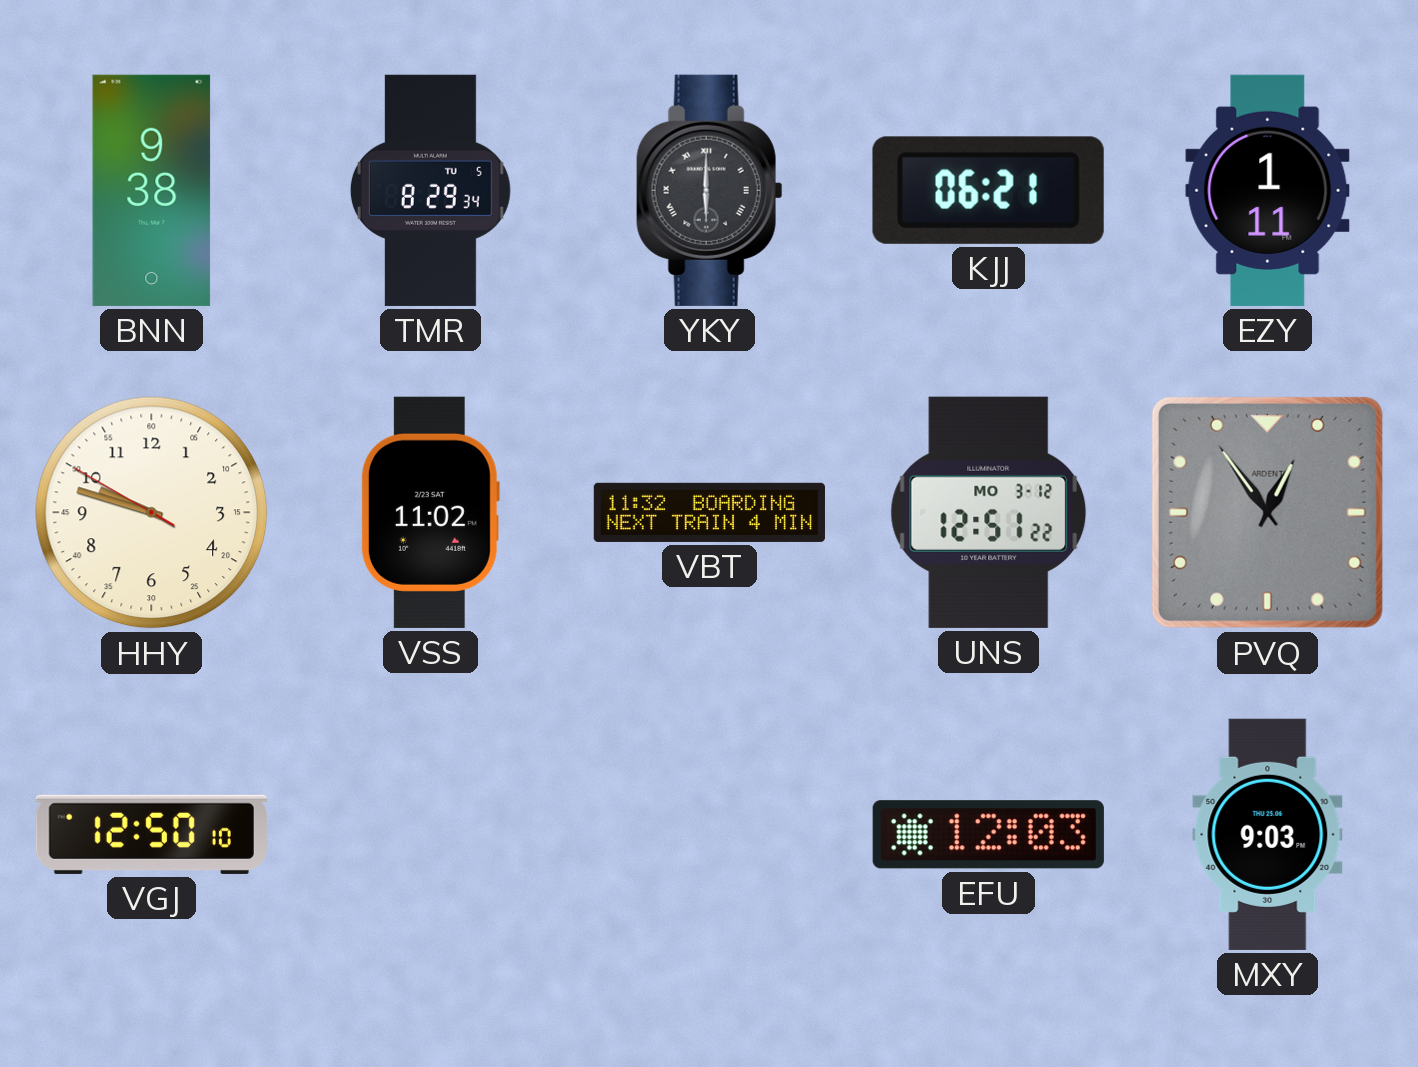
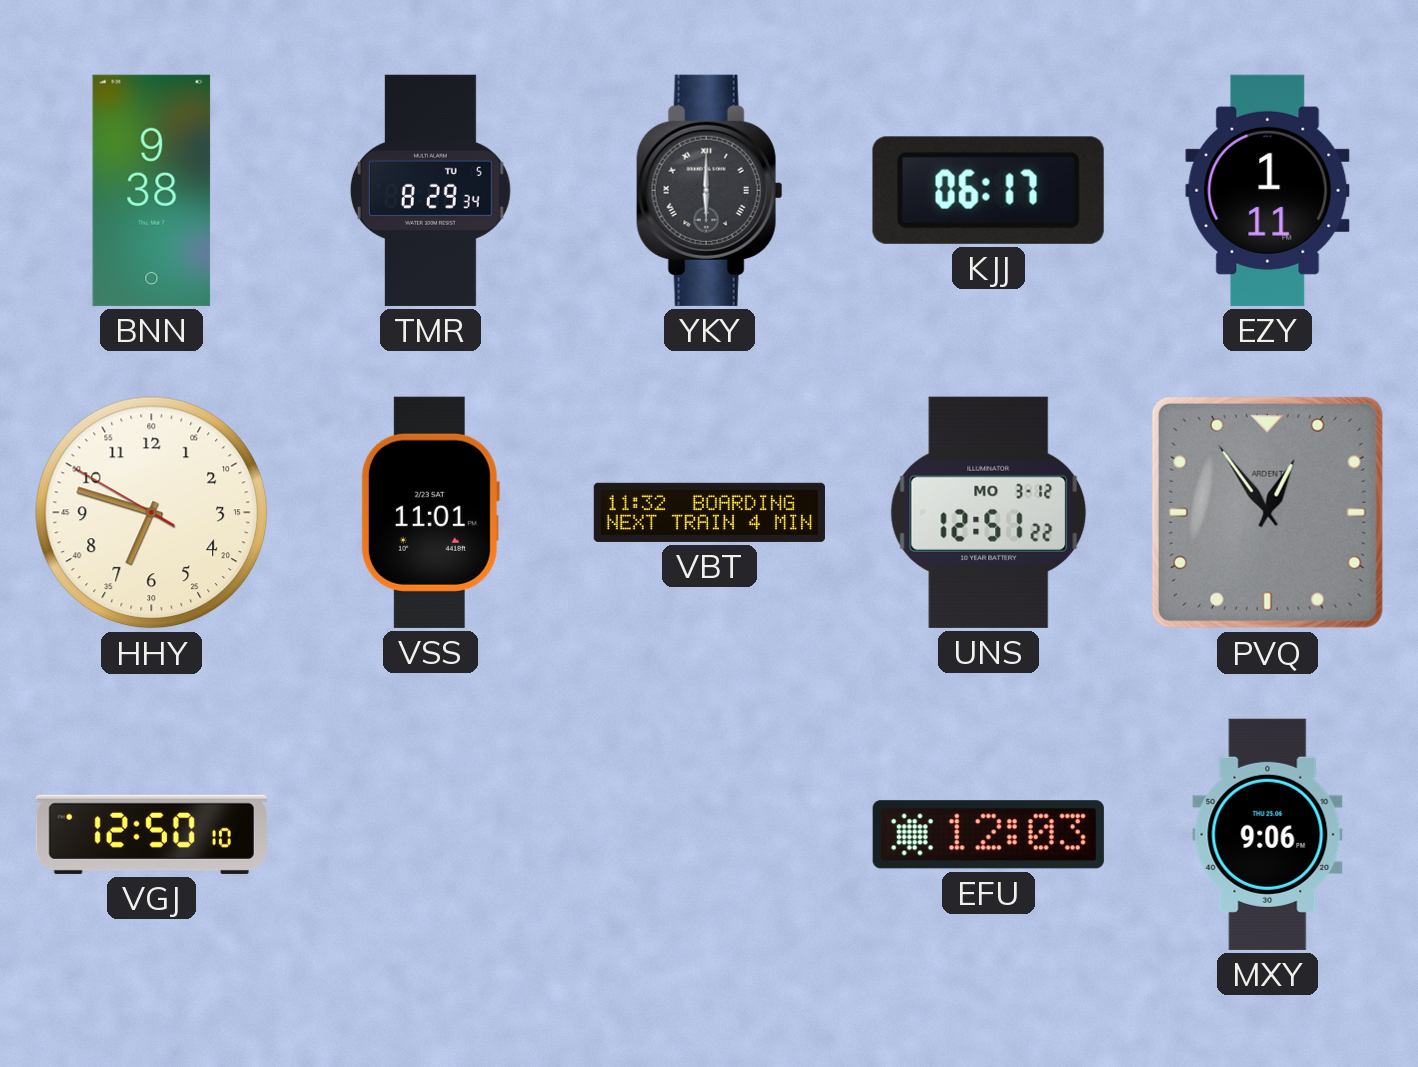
KJJ: 06:21 -> 06:17
HHY: 9:47 -> 6:47
VSS: 11:02 -> 11:01
MXY: 9:03 -> 9:06
